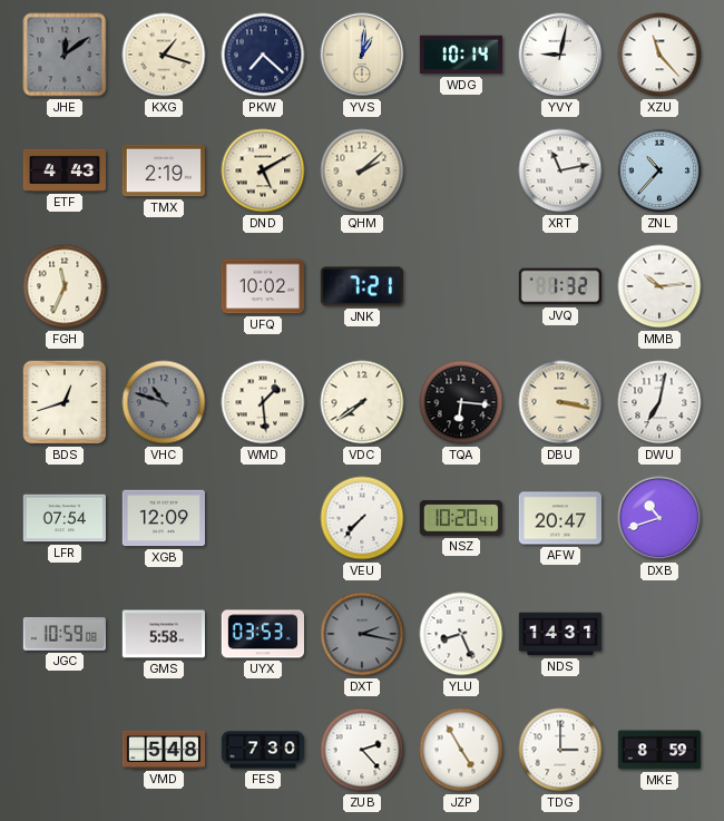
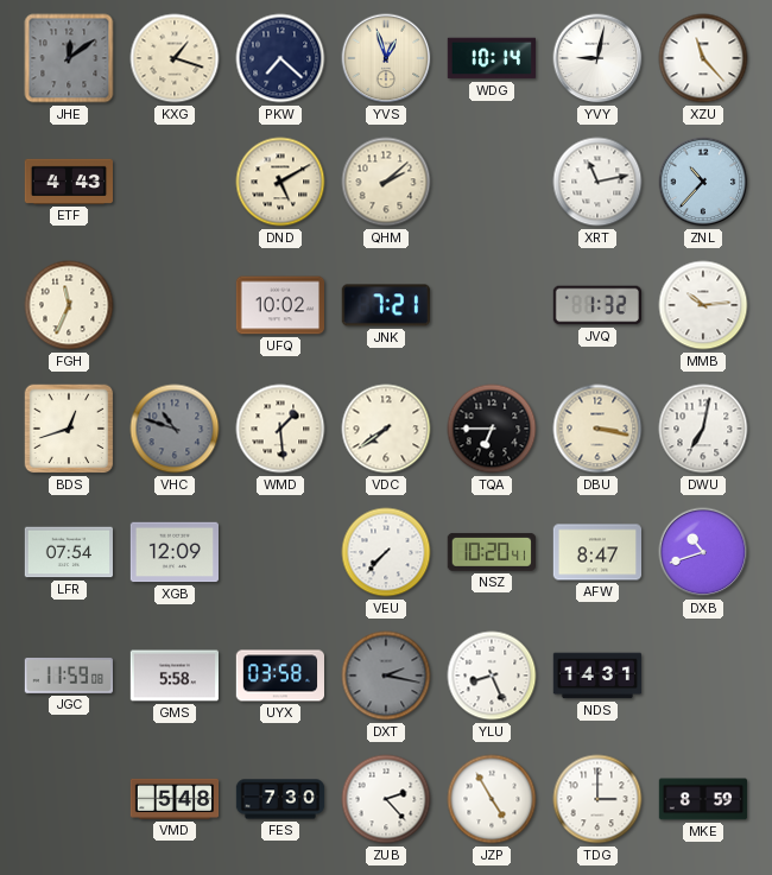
YVS: 1:01 -> 12:57
TMX: 2:19 -> none
TQA: 6:16 -> 6:45
AFW: 20:47 -> 8:47
JGC: 10:59 -> 11:59
UYX: 03:53 -> 03:58
